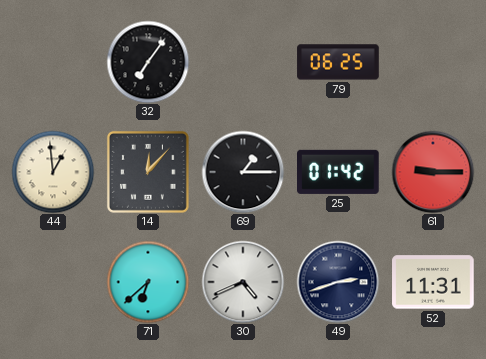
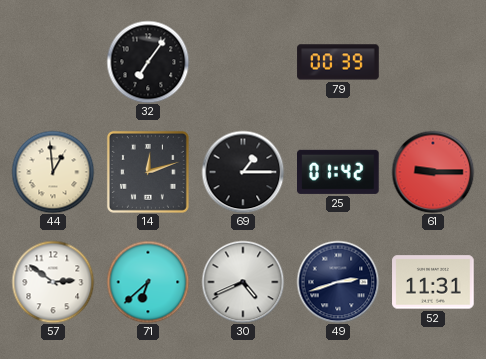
79: 06:25 -> 00:39
14: 12:07 -> 12:12
57: none -> 2:51
